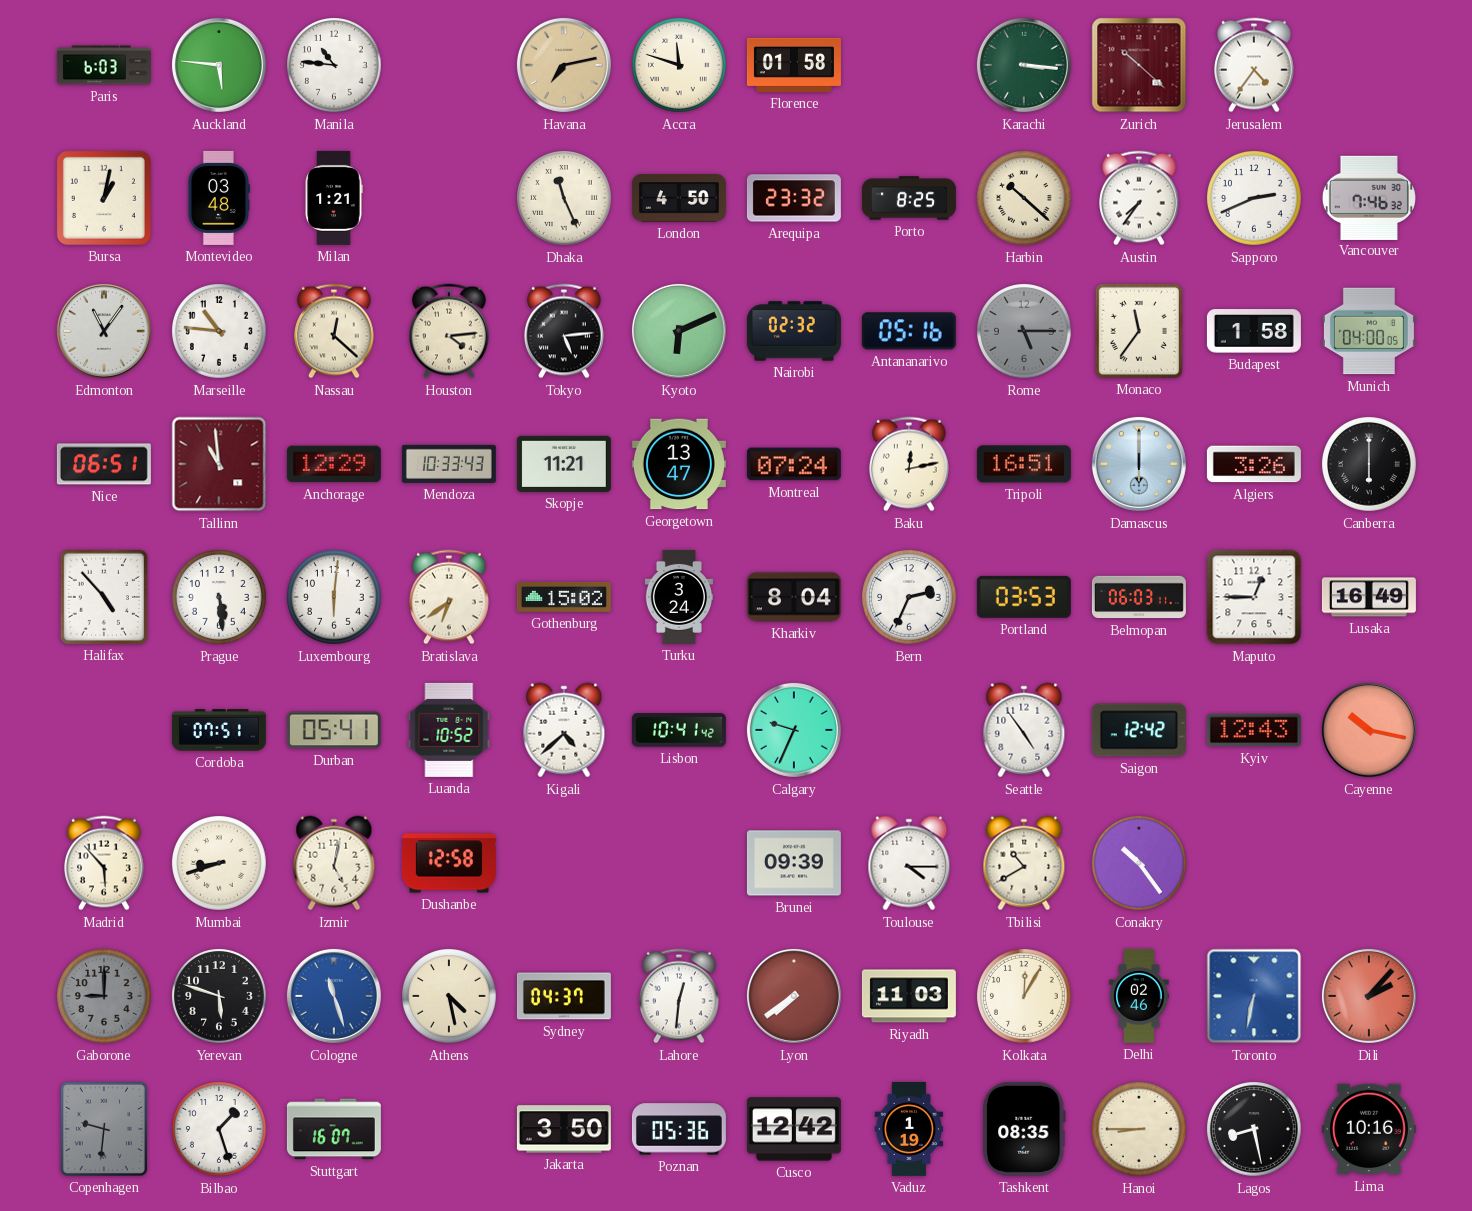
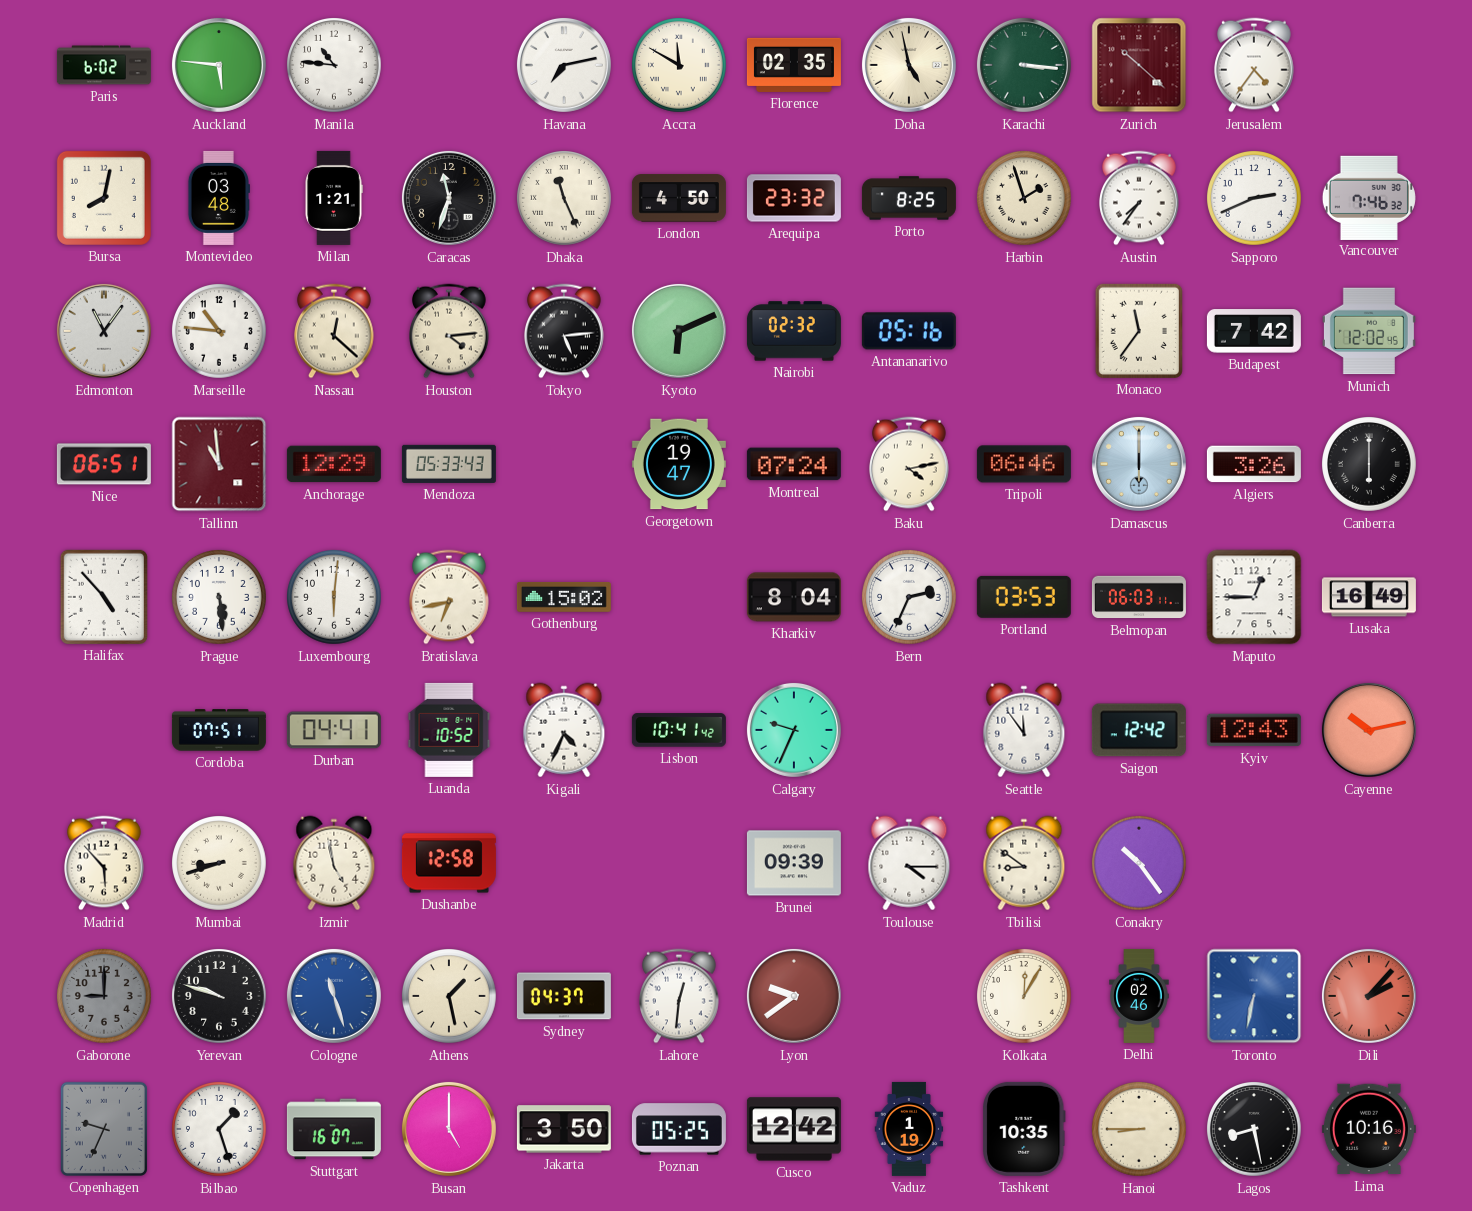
Paris: 6:03 -> 6:02
Havana dial: champagne -> white
Accra: 11:48 -> 11:50
Florence: 01:58 -> 02:35
Doha: none -> 4:58
Bursa: 1:02 -> 8:02
Caracas: none -> 11:33
Harbin: 10:22 -> 1:57
Rome: 5:15 -> none
Budapest: 1:58 -> 7:42
Munich: 04:00 -> 12:02
Mendoza: 10:33 -> 05:33
Skopje: 11:21 -> none
Georgetown: 13:47 -> 19:47
Baku: 12:13 -> 4:13
Tripoli: 16:51 -> 06:46
Bratislava: 6:39 -> 6:43
Turku: 3:24 -> none
Durban: 05:41 -> 04:41
Kigali: 4:38 -> 4:34
Seattle: 4:54 -> 11:54
Cayenne: 10:17 -> 10:13
Izmir: 5:02 -> 4:58
Tbilisi: 10:40 -> 8:51
Yerevan: 5:48 -> 9:48
Athens: 4:28 -> 1:28
Lyon: 7:39 -> 9:39
Riyadh: 11:03 -> none
Copenhagen: 9:31 -> 9:34
Busan: none -> 5:00
Poznan: 05:36 -> 05:25
Tashkent: 08:35 -> 10:35
